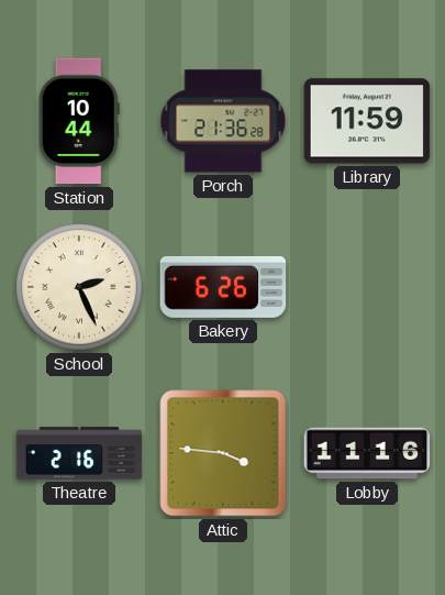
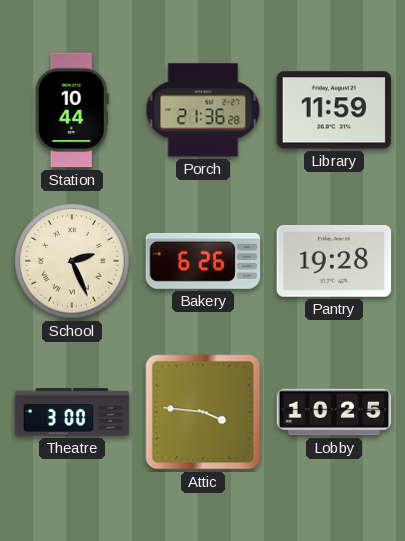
Pantry: none -> 19:28
Theatre: 2:16 -> 3:00
Lobby: 11:16 -> 10:25
